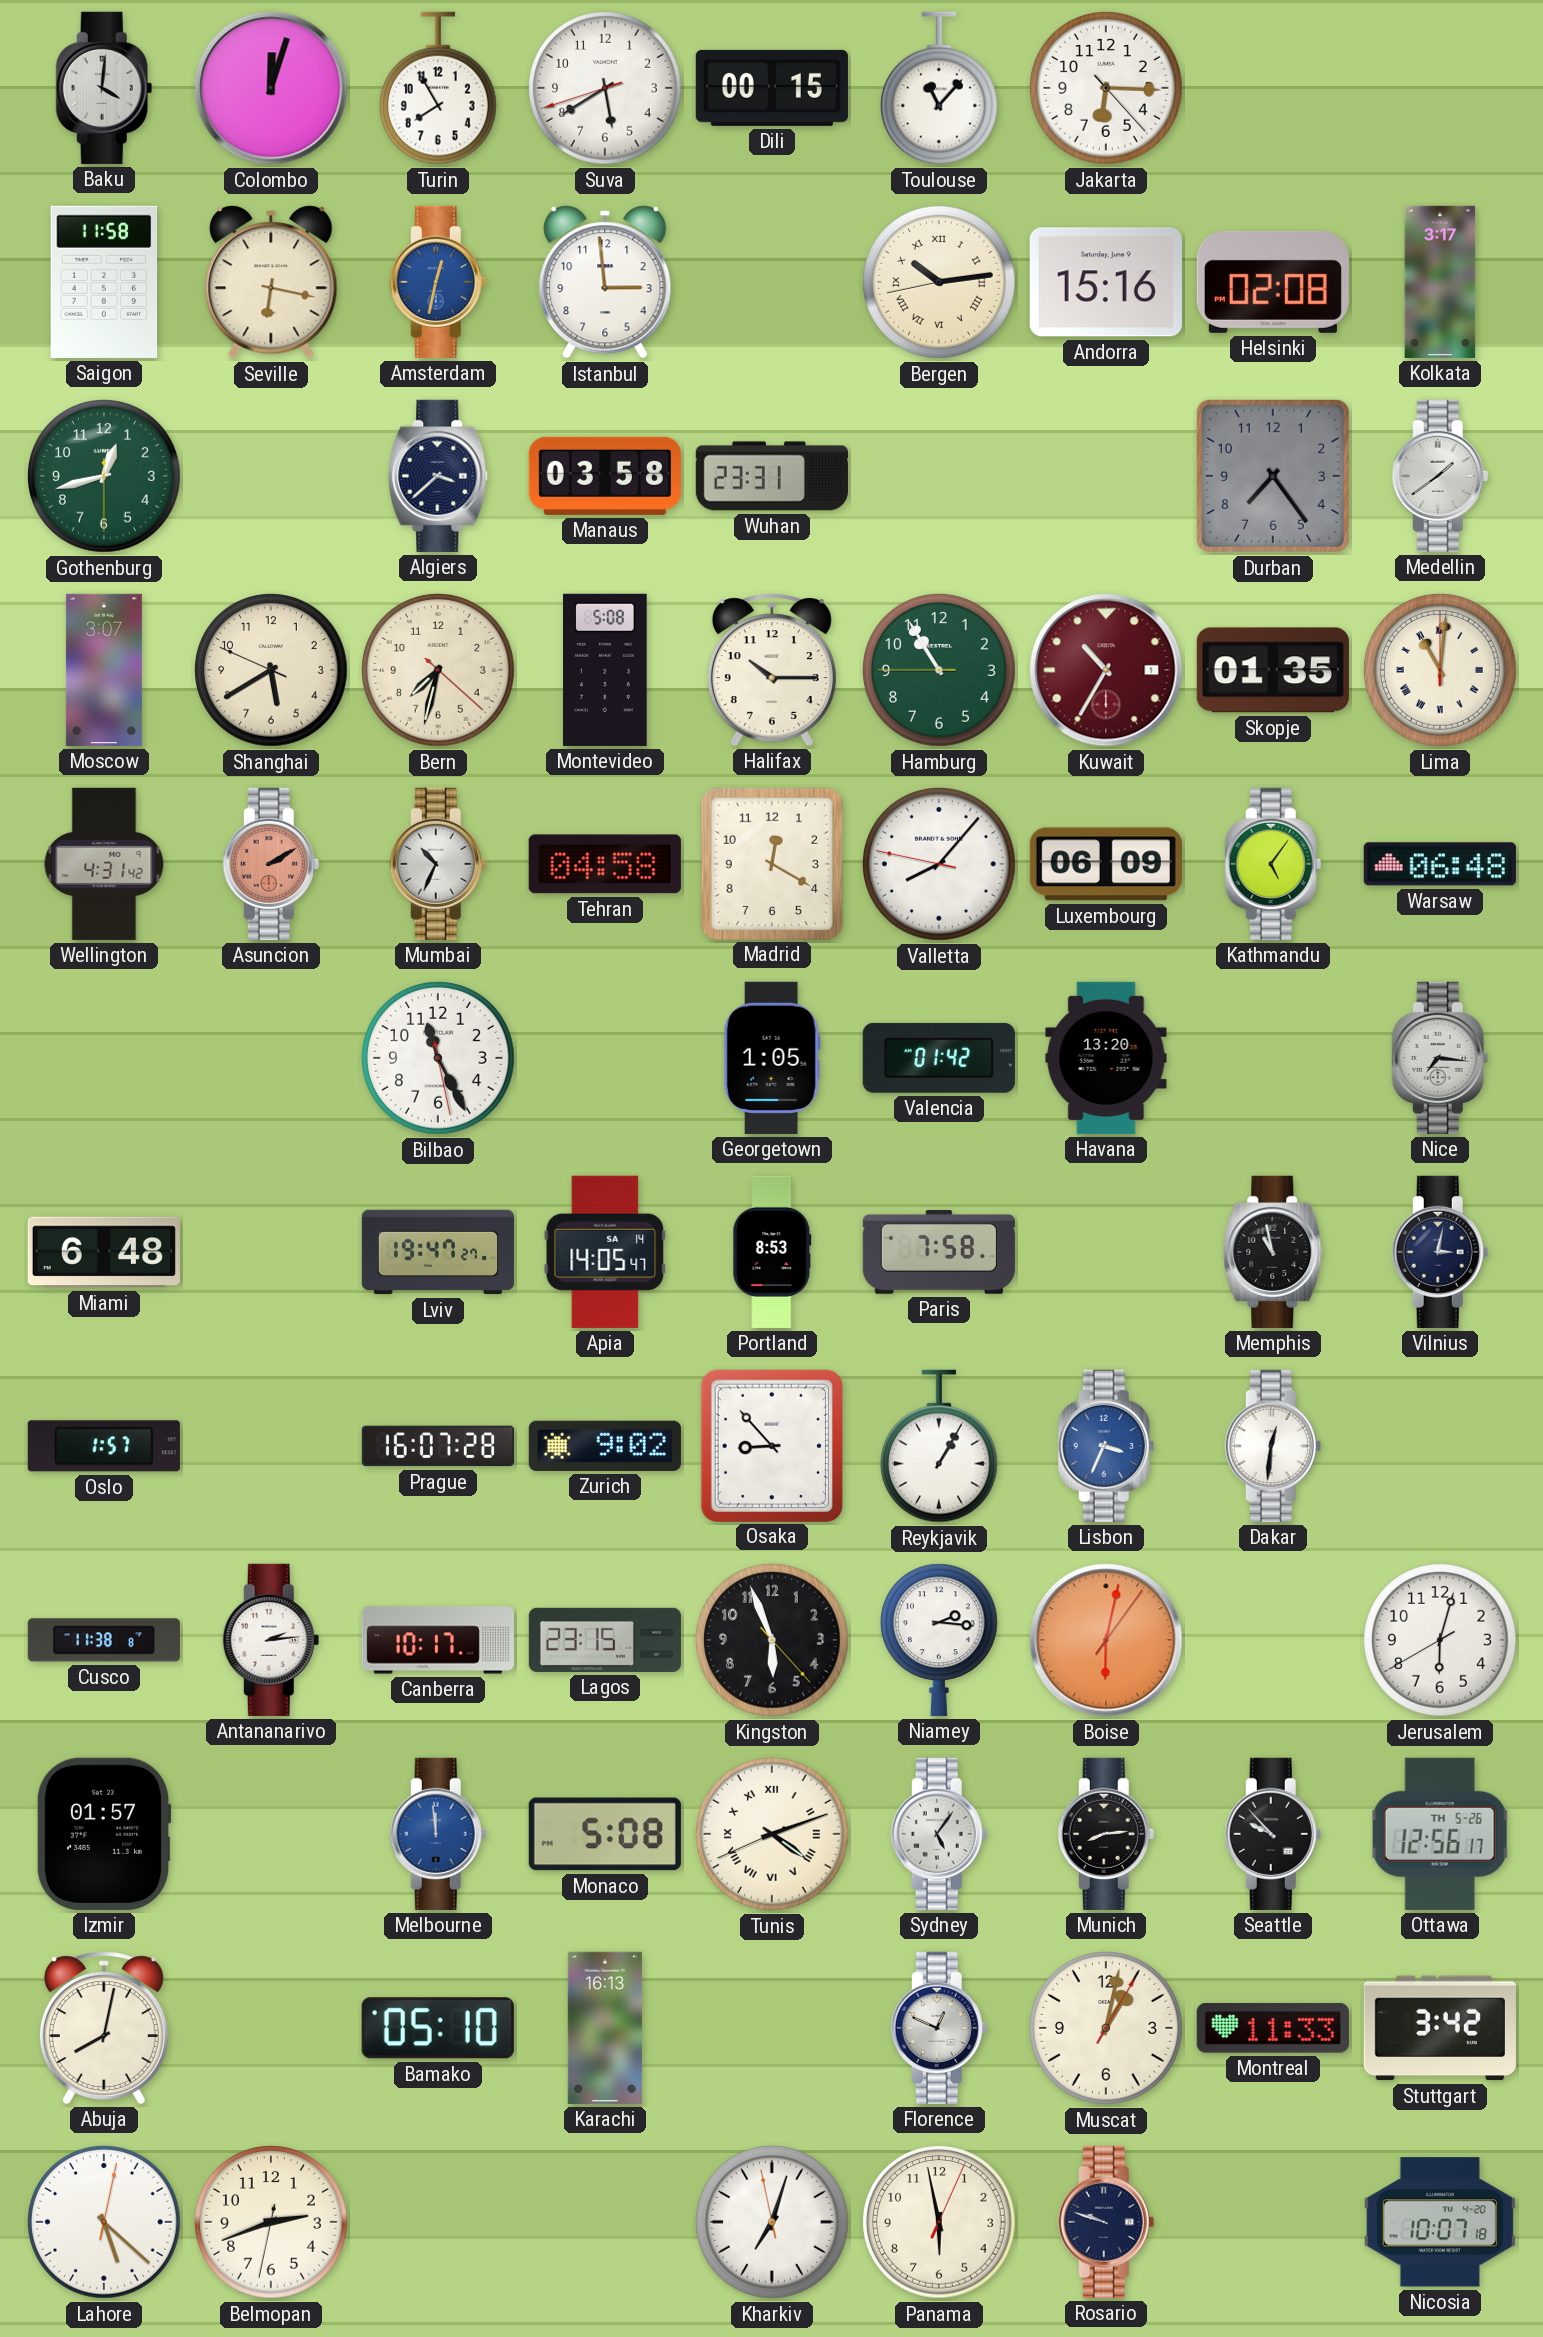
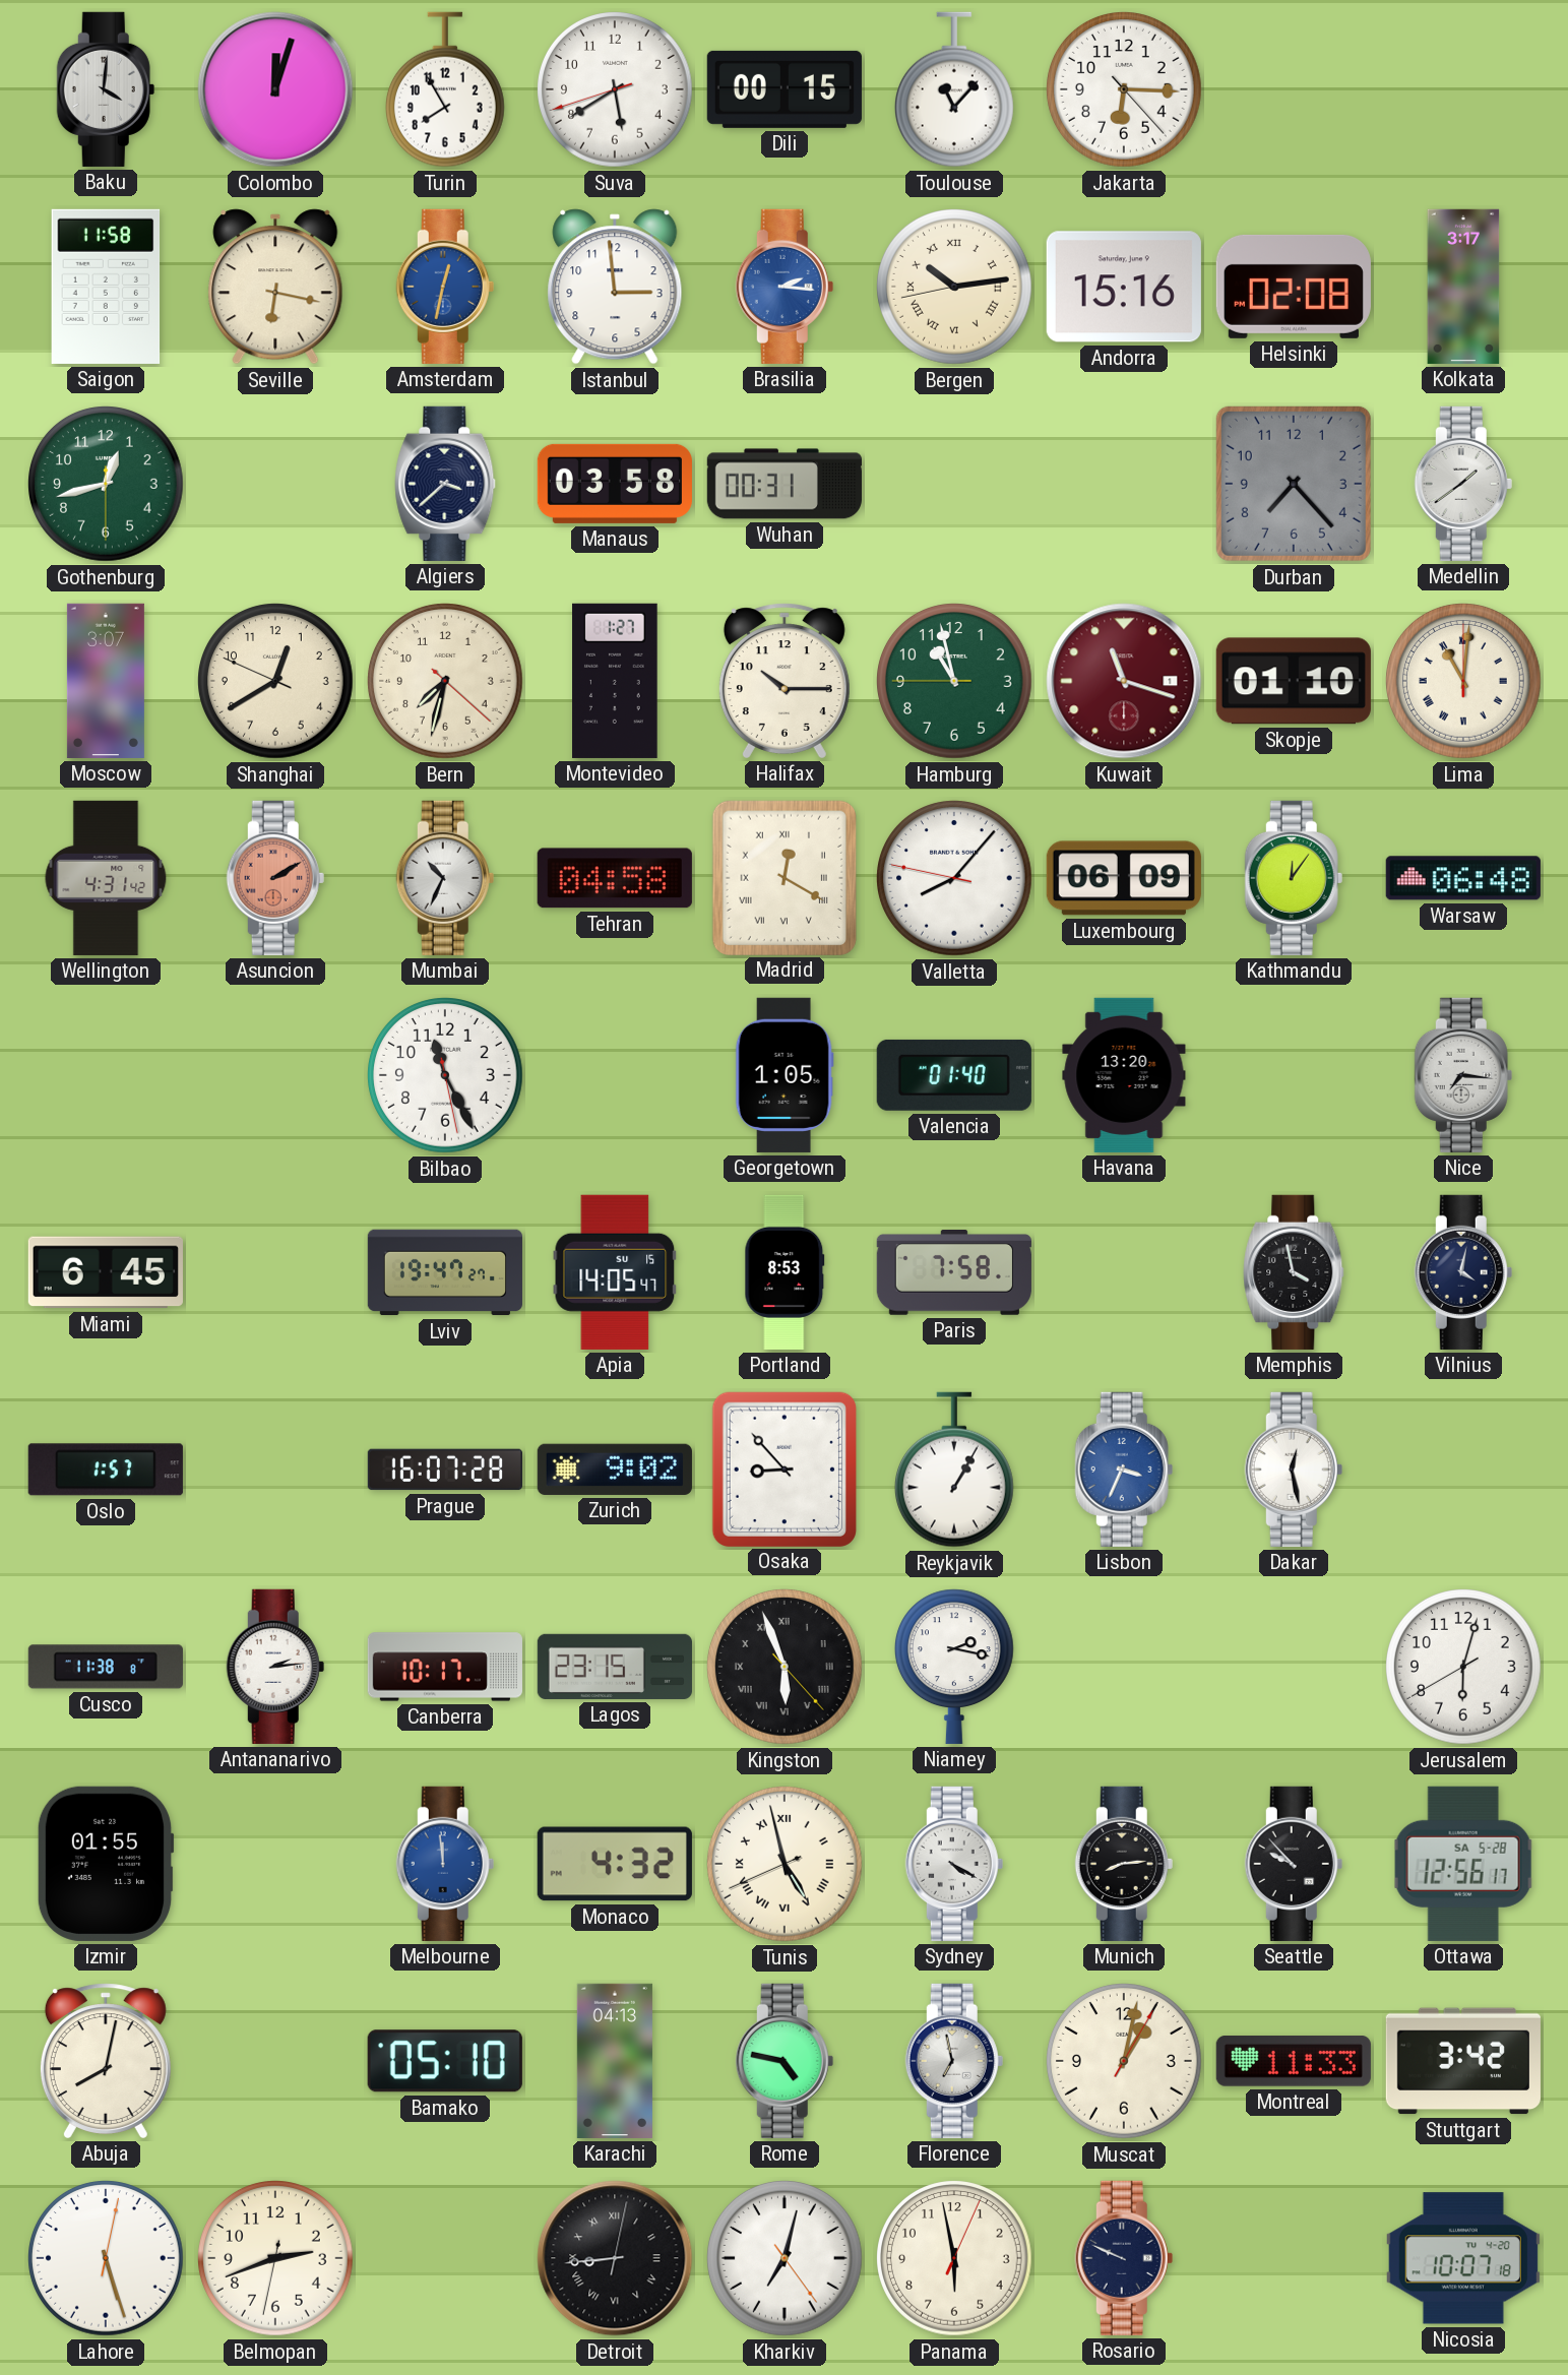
Brasilia: none -> 2:16
Wuhan: 23:31 -> 00:31
Durban: 7:24 -> 7:23
Shanghai: 5:39 -> 12:39
Montevideo: 5:08 -> 1:27
Hamburg: 10:54 -> 10:57
Kuwait: 10:35 -> 11:18
Skopje: 01:35 -> 01:10
Madrid numerals: Arabic -> Roman
Kathmandu: 5:06 -> 12:06
Valencia: 01:42 -> 01:40
Miami: 6:48 -> 6:45
Apia date: SA 14 -> SU 15
Memphis: 10:58 -> 3:58
Vilnius: 3:02 -> 4:02
Dakar: 12:31 -> 12:28
Kingston numerals: Arabic -> Roman
Niamey: 2:16 -> 2:17
Boise: 6:02 -> none
Izmir: 01:57 -> 01:55
Monaco: 5:08 -> 4:32
Tunis: 4:11 -> 4:57
Sydney: 5:06 -> 4:20
Ottawa date: TH 5-26 -> SA 5-28
Karachi: 16:13 -> 04:13
Rome: none -> 4:47
Florence: 12:49 -> 6:58
Lahore: 5:22 -> 5:27
Detroit: none -> 8:44
Kharkiv: 7:02:58 -> 7:02:24
Rosario: 9:48 -> 9:49
